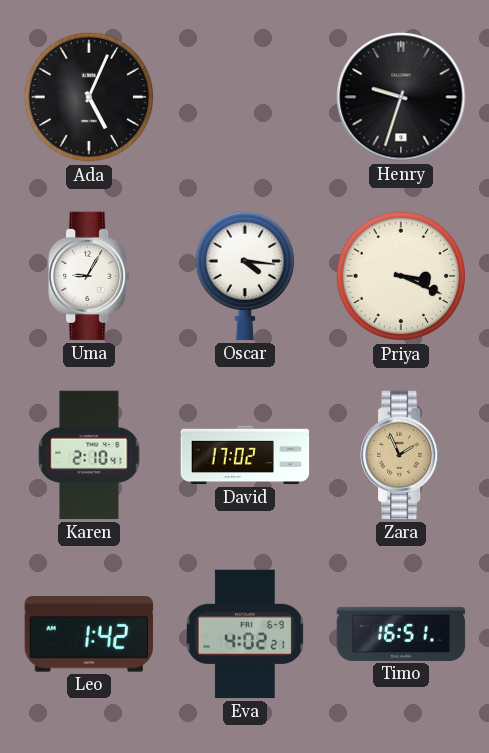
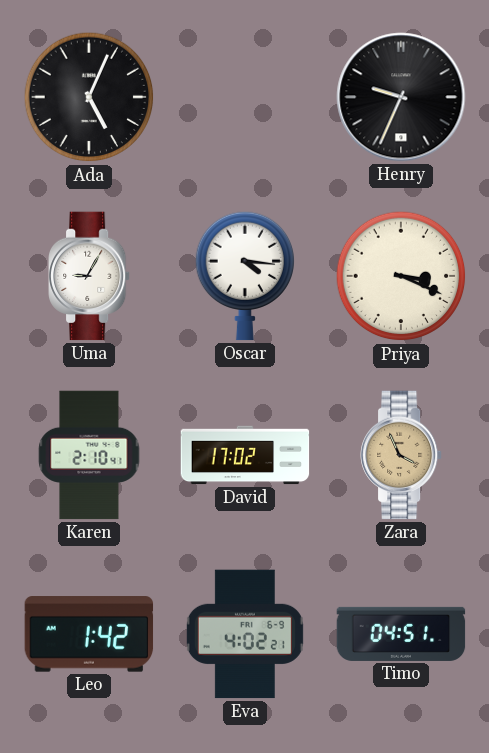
Henry: 9:33 -> 9:34
Zara: 1:56 -> 3:56
Timo: 16:51 -> 04:51
